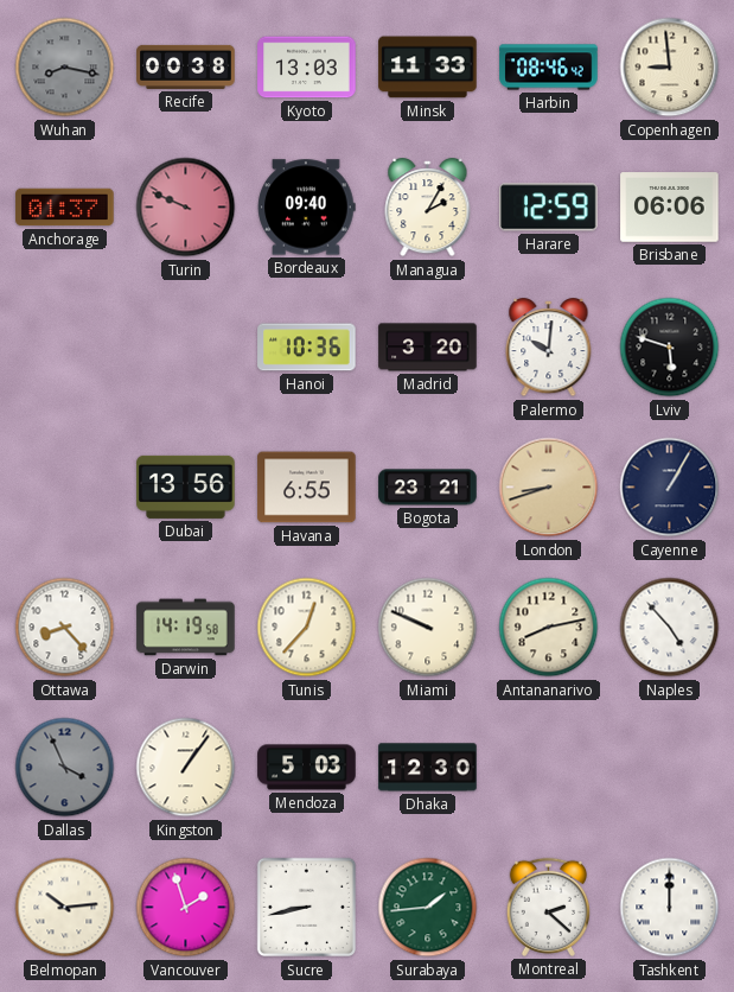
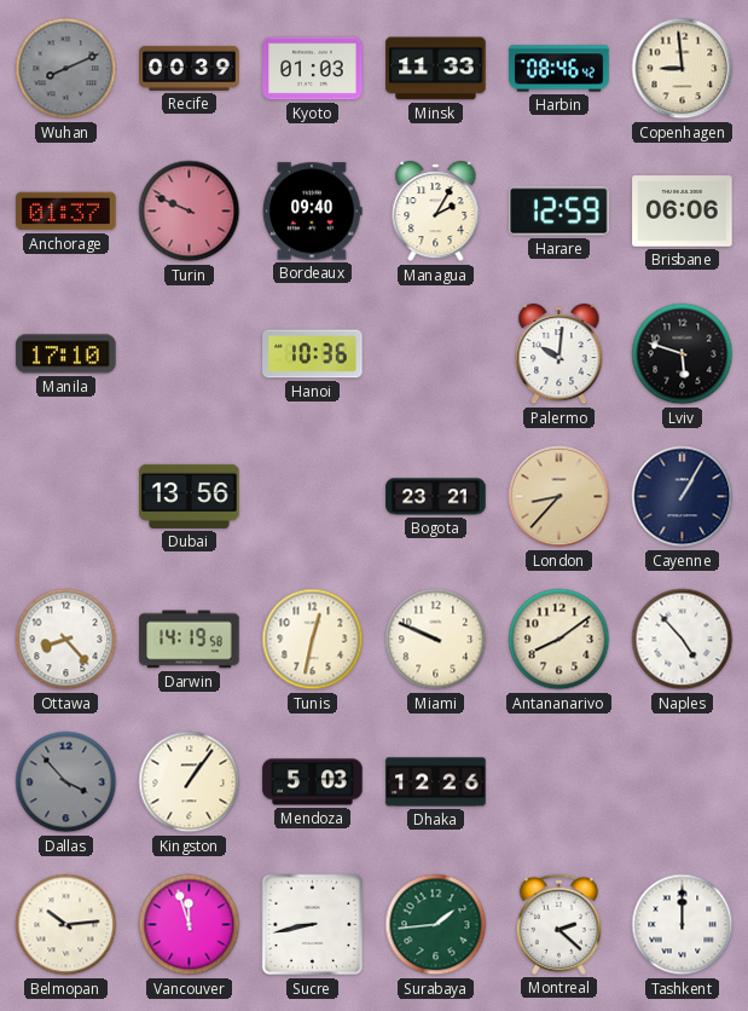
Wuhan: 8:17 -> 8:11
Recife: 00:38 -> 00:39
Kyoto: 13:03 -> 01:03
Manila: none -> 17:10
Madrid: 3:20 -> none
Havana: 6:55 -> none
London: 8:42 -> 8:37
Tunis: 12:37 -> 12:32
Antananarivo: 8:13 -> 8:09
Dallas: 3:56 -> 3:53
Dhaka: 12:30 -> 12:26
Vancouver: 1:57 -> 11:57
